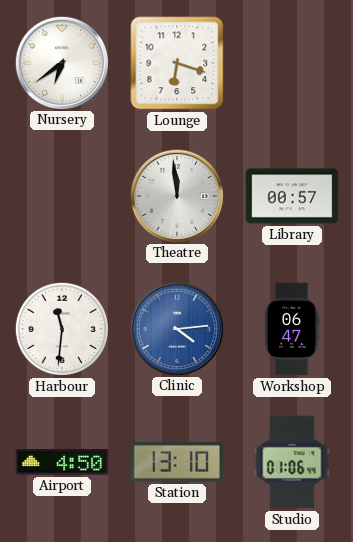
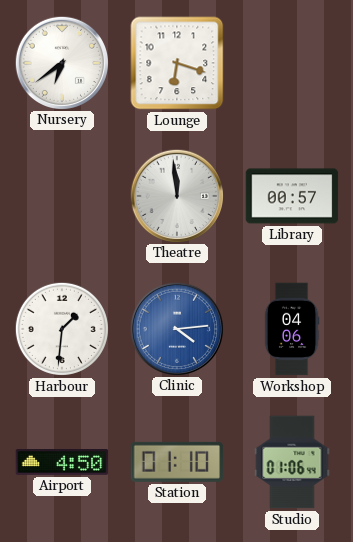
Harbour: 11:31 -> 1:31
Workshop: 06:47 -> 04:06
Station: 13:10 -> 01:10
